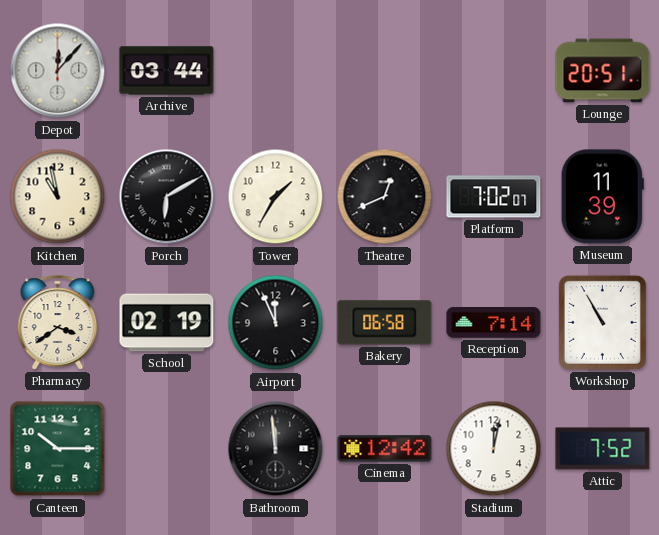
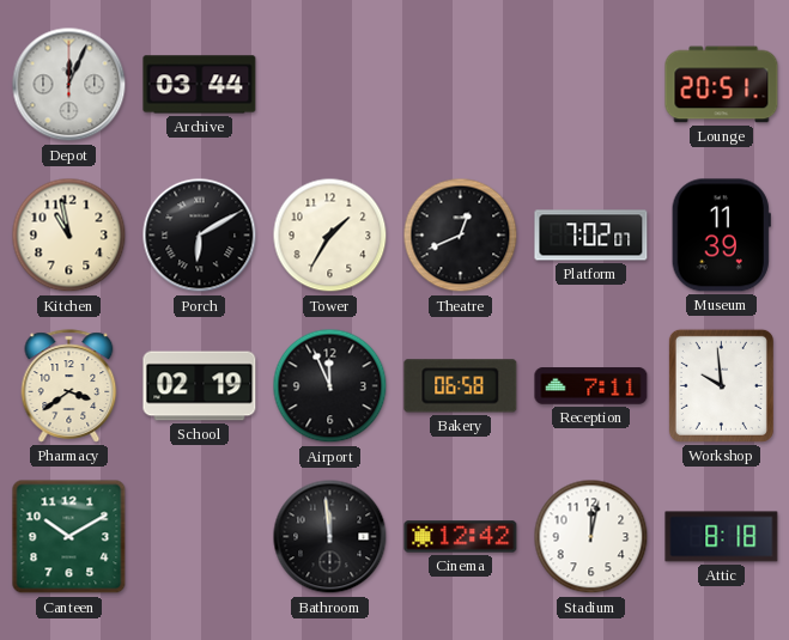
Depot: 12:07 -> 12:04
Reception: 7:14 -> 7:11
Workshop: 10:55 -> 9:59
Canteen: 10:15 -> 10:10
Attic: 7:52 -> 8:18
